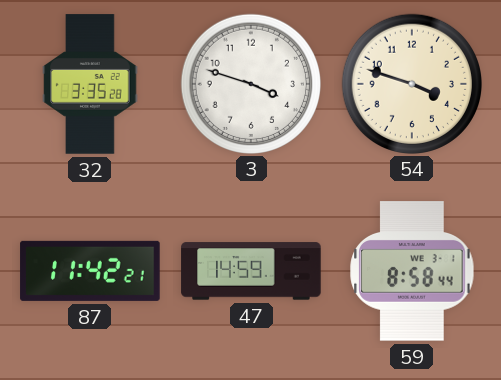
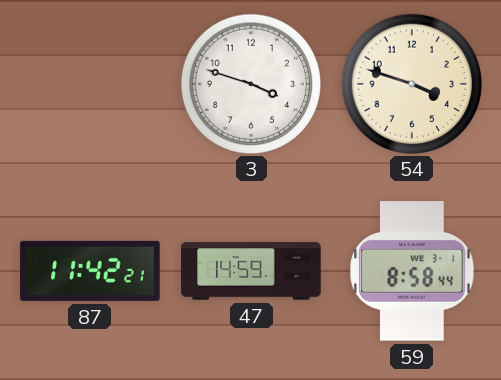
32: 3:35 -> none
